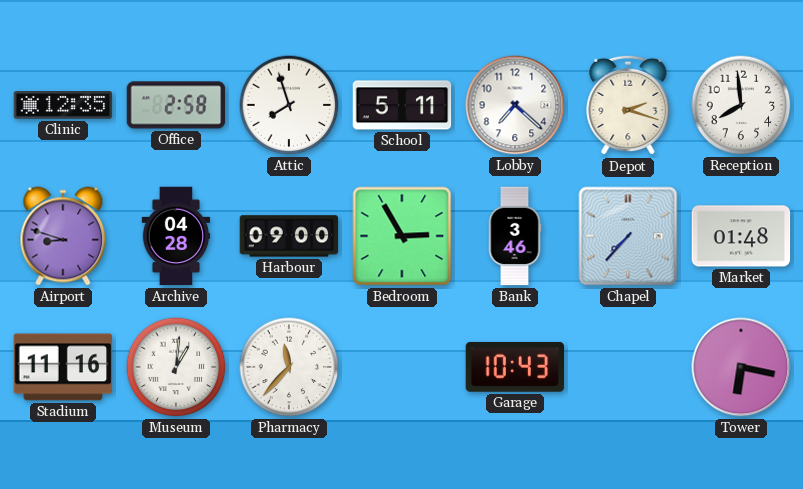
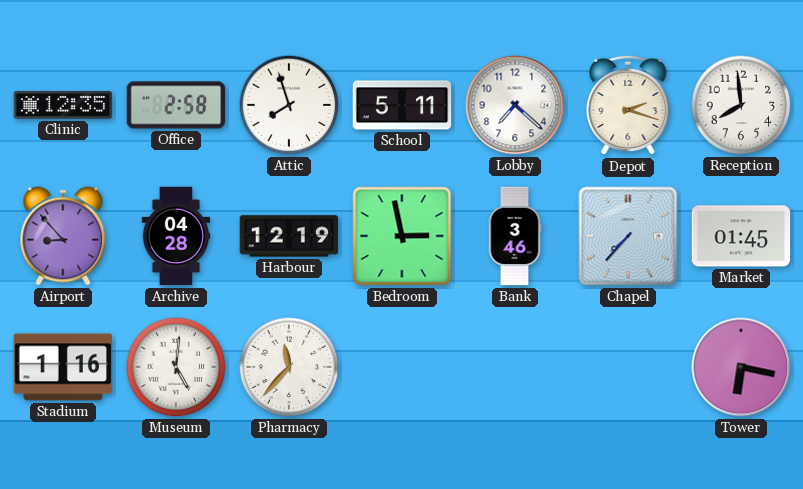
Airport: 8:48 -> 8:53
Harbour: 09:00 -> 12:19
Bedroom: 2:55 -> 2:58
Market: 01:48 -> 01:45
Stadium: 11:16 -> 1:16
Museum: 1:01 -> 5:01
Garage: 10:43 -> none
